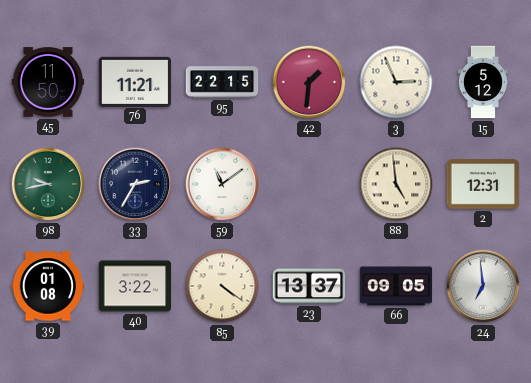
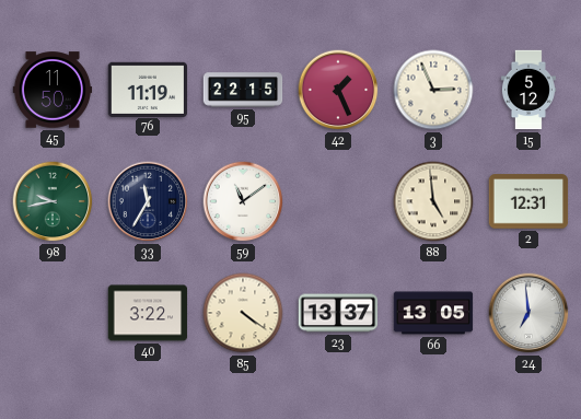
76: 11:21 -> 11:19
42: 1:31 -> 1:26
33: 2:35 -> 11:35
39: 01:08 -> none
66: 09:05 -> 13:05
